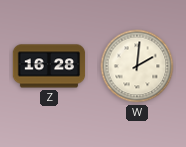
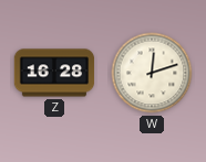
W: 2:01 -> 12:12
